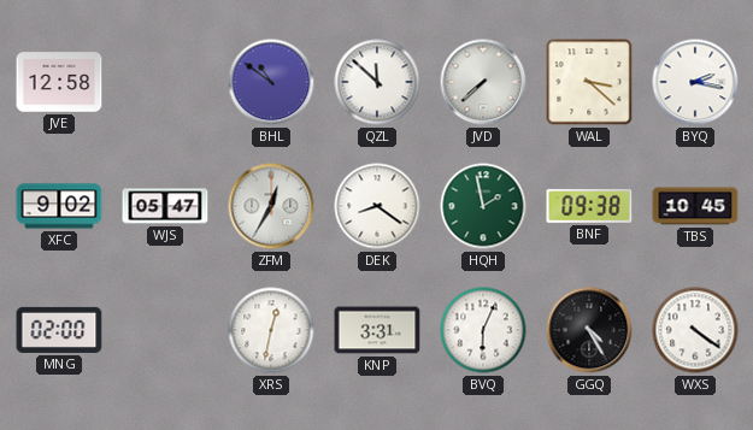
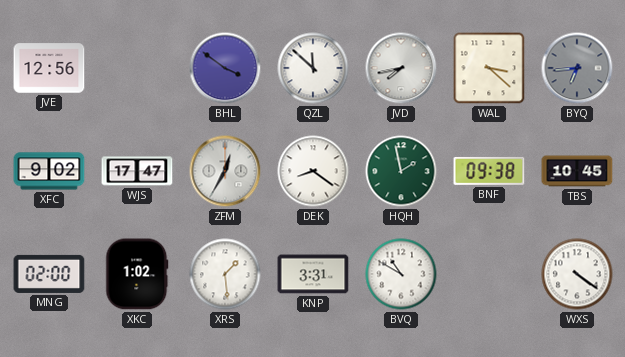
JVE: 12:58 -> 12:56
BHL: 10:51 -> 3:51
JVD: 7:38 -> 7:43
BYQ: 2:17 -> 6:44
BYQ dial: white -> grey
WJS: 05:47 -> 17:47
XKC: none -> 1:02
XRS: 12:32 -> 1:29
BVQ: 6:04 -> 10:50
GGQ: 4:25 -> none
